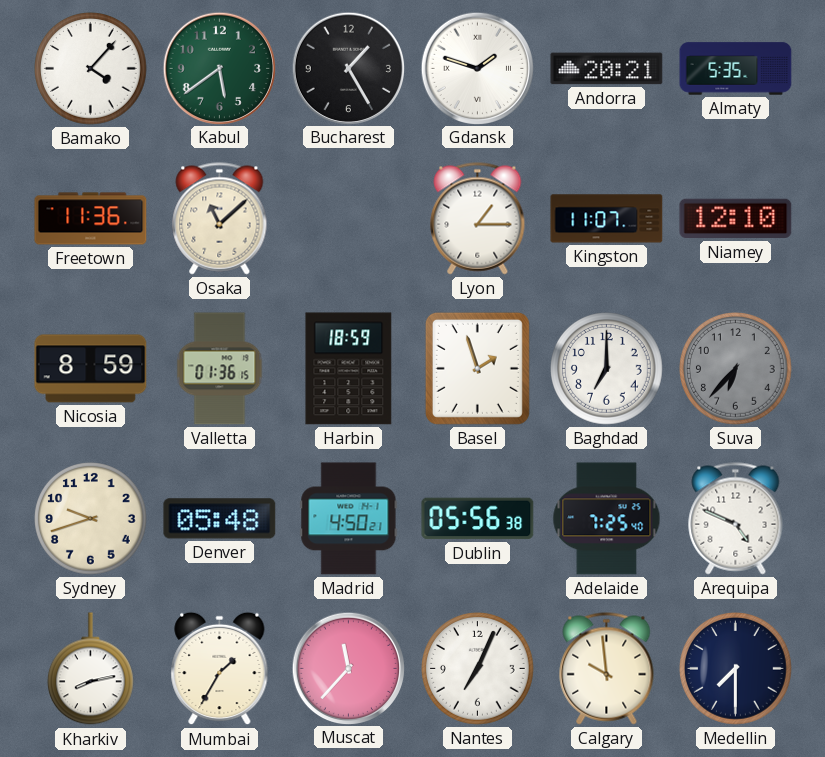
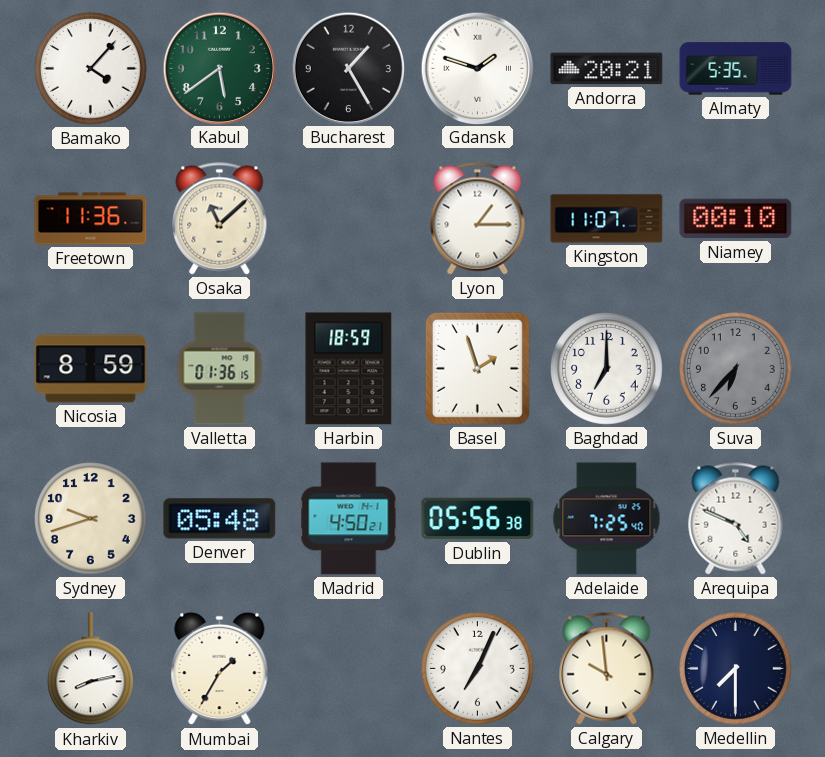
Niamey: 12:10 -> 00:10
Muscat: 11:37 -> none
